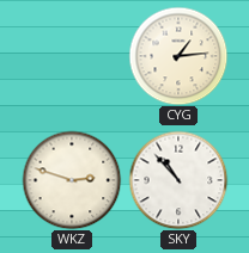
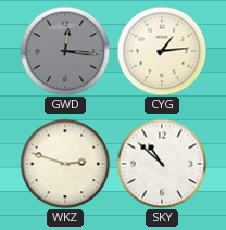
GWD: none -> 12:16
SKY: 10:53 -> 10:52
